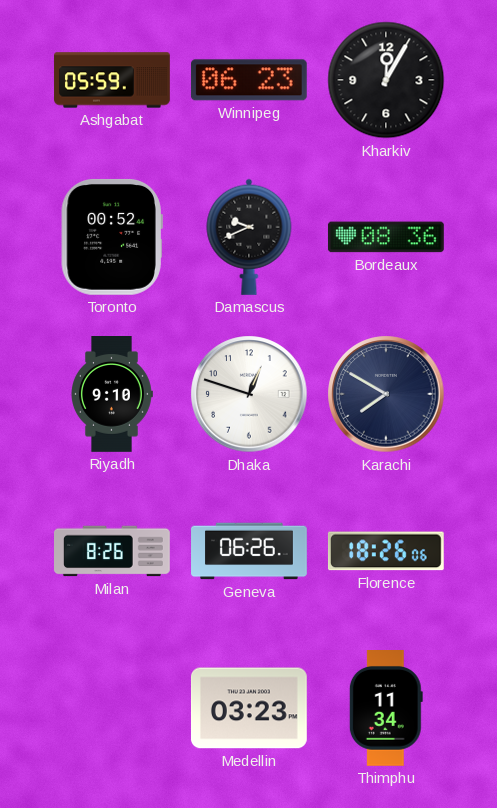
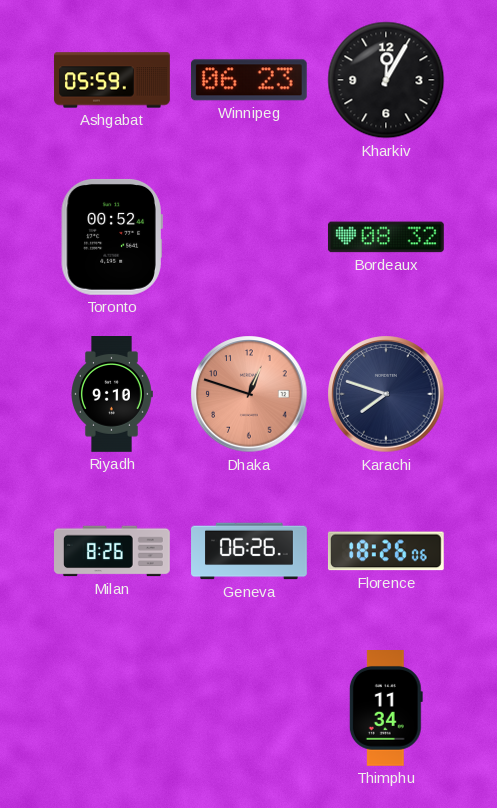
Damascus: 9:41 -> none
Bordeaux: 08:36 -> 08:32
Dhaka dial: white -> salmon
Karachi: 7:50 -> 7:48
Medellin: 03:23 -> none
